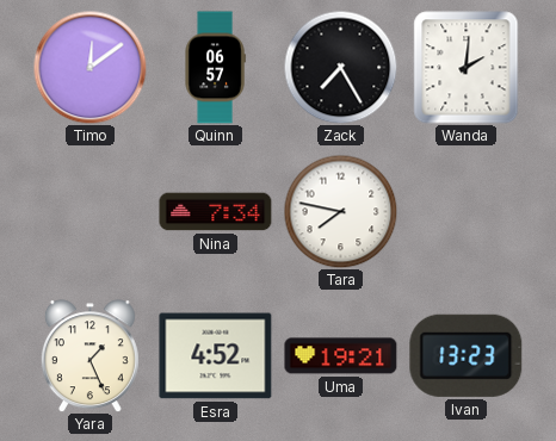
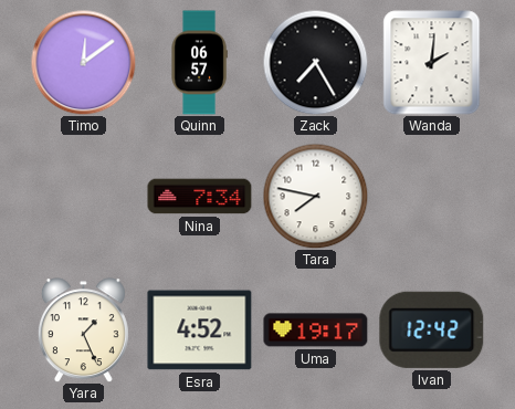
Uma: 19:21 -> 19:17
Ivan: 13:23 -> 12:42
